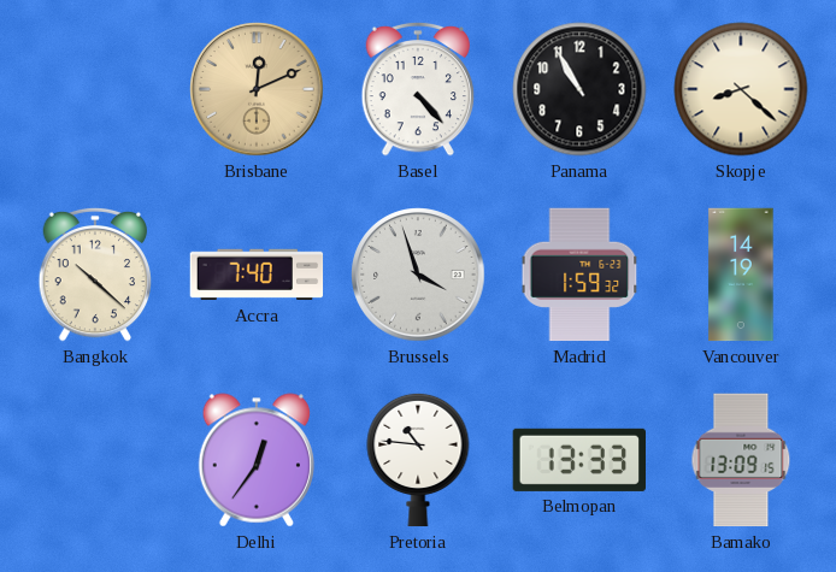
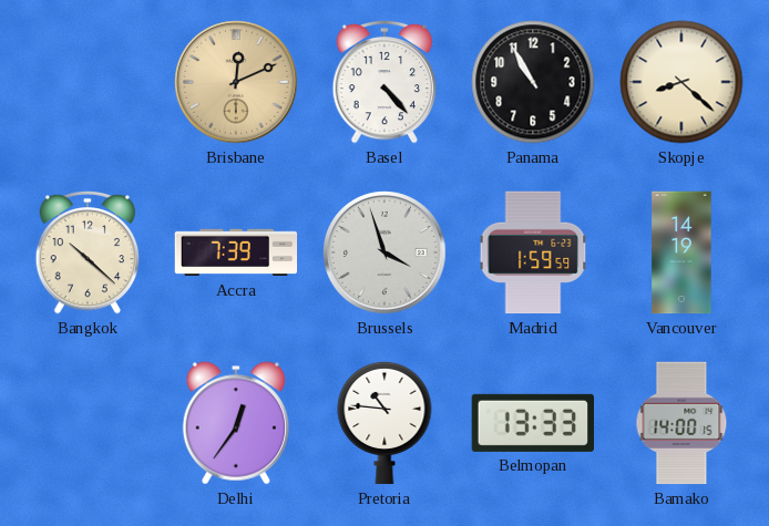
Accra: 7:40 -> 7:39
Madrid: 1:59:32 -> 1:59:59
Bamako: 13:09 -> 14:00
